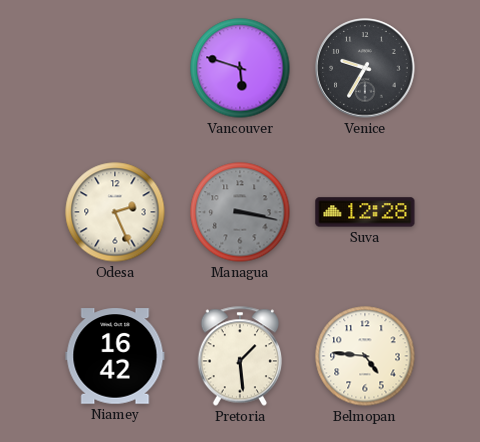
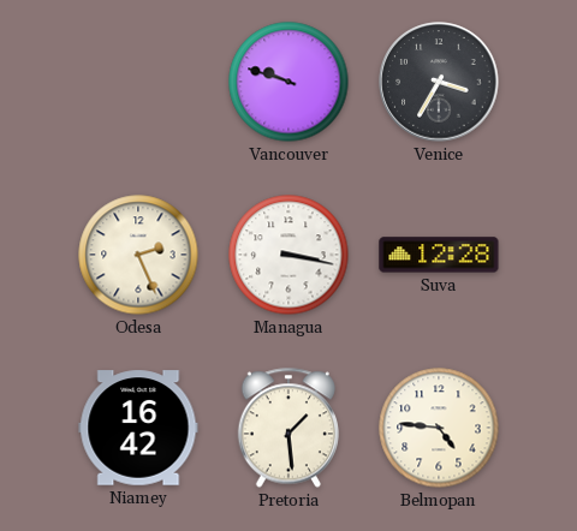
Vancouver: 5:48 -> 9:48
Venice: 9:35 -> 3:35
Managua dial: grey -> white
